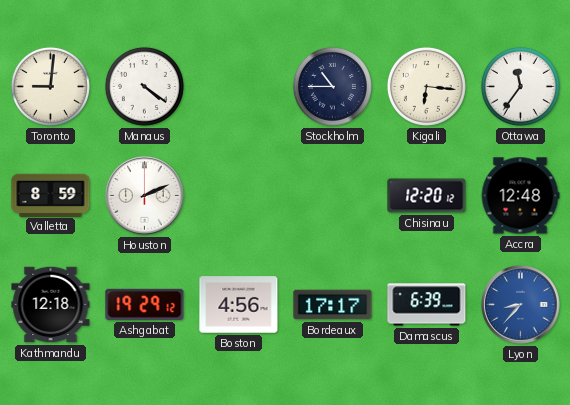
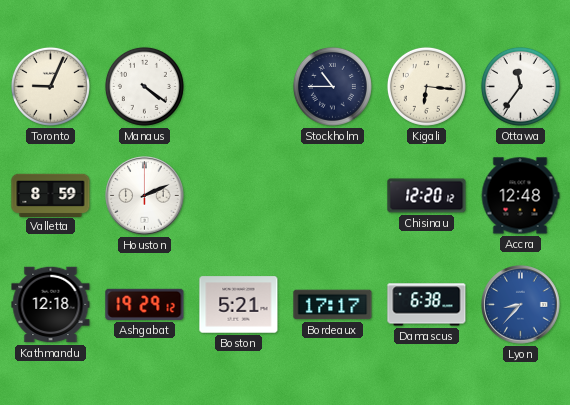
Toronto: 9:01 -> 9:04
Boston: 4:56 -> 5:21
Damascus: 6:39 -> 6:38
